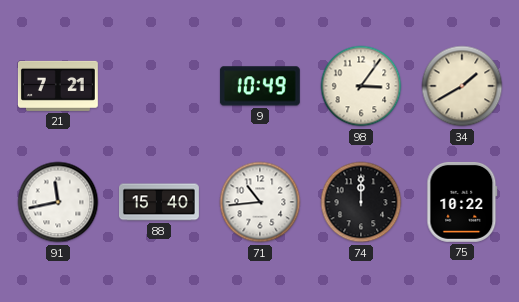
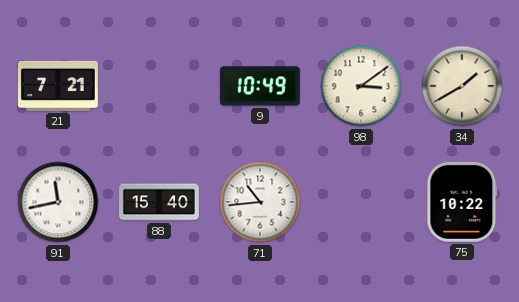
98: 3:06 -> 3:09
74: 12:00 -> none
